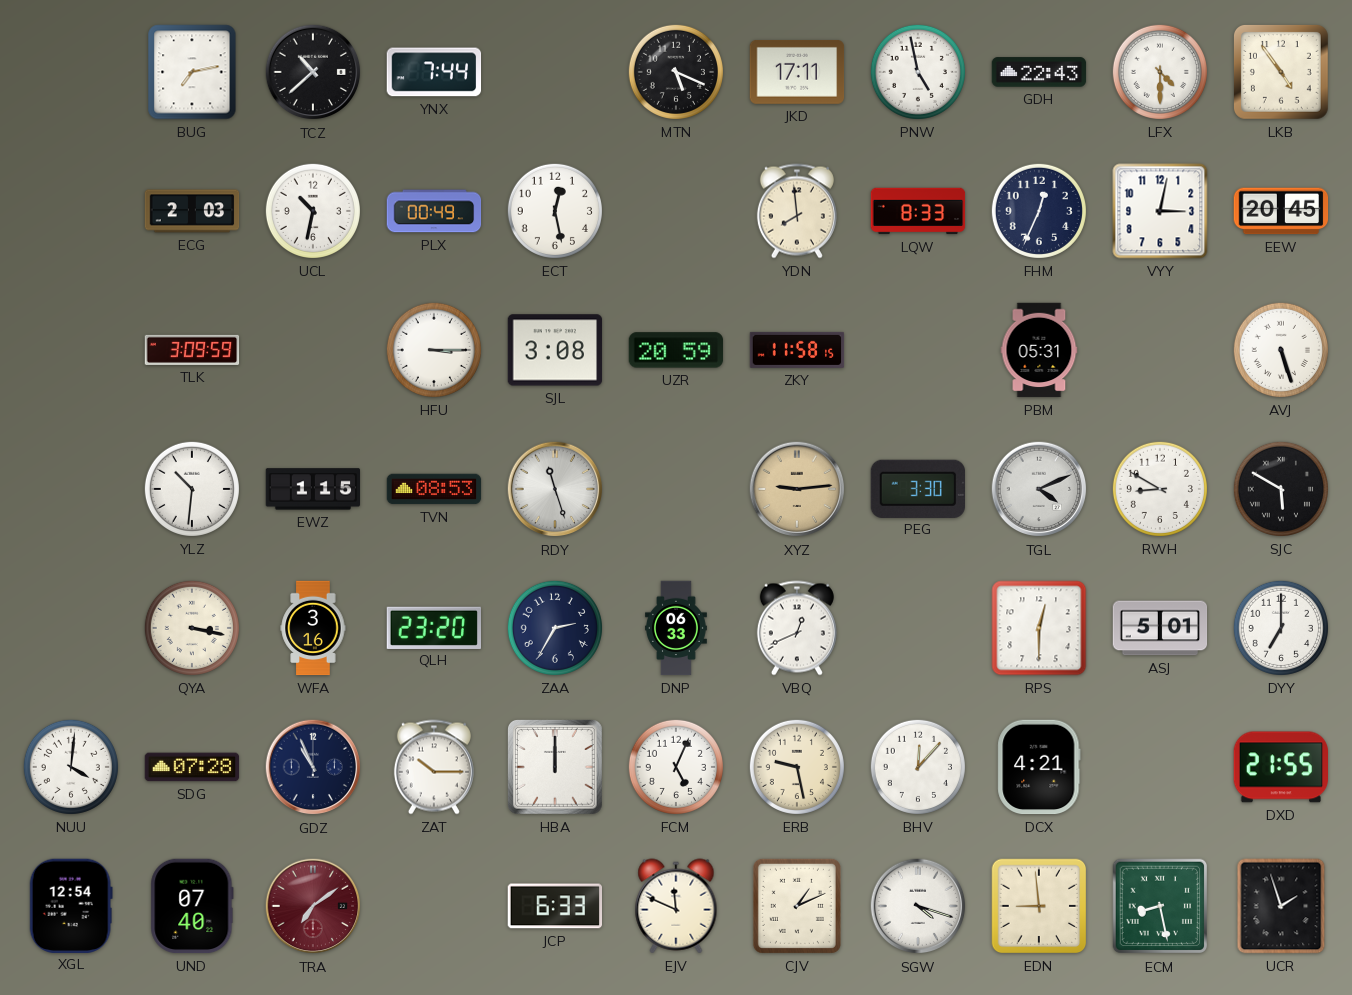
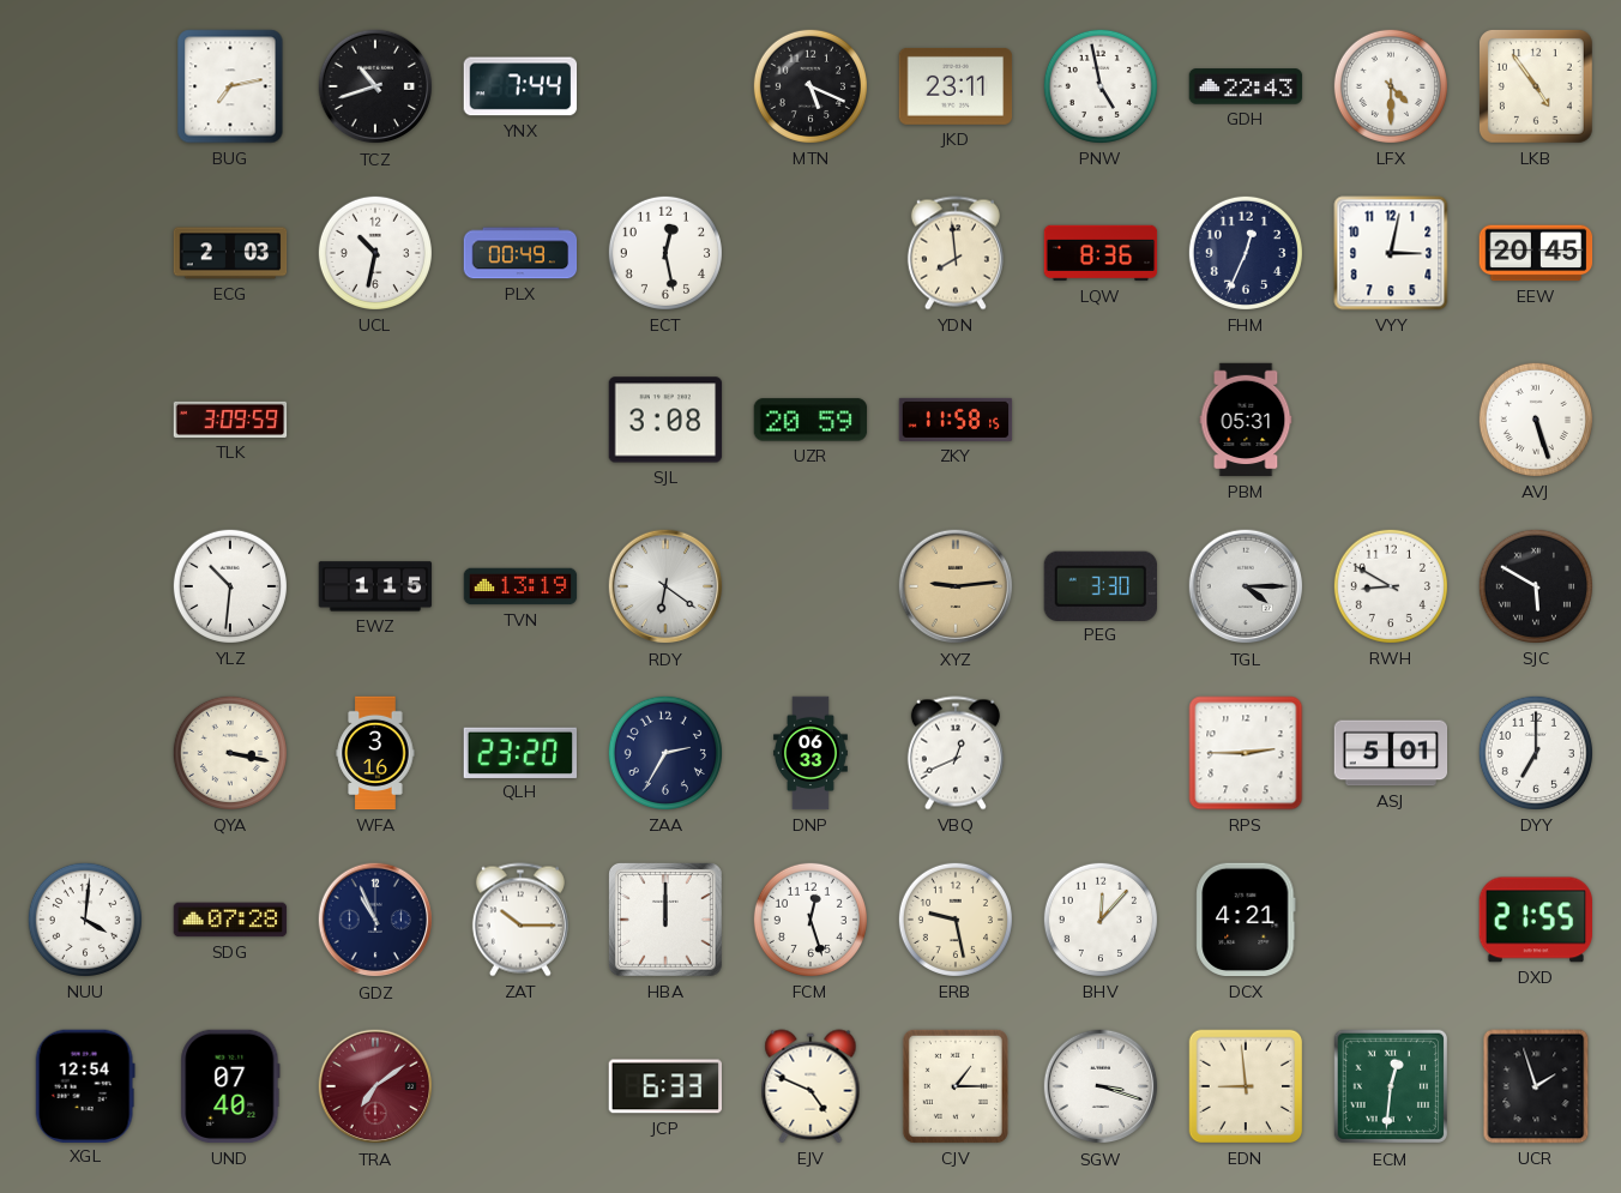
TCZ: 10:38 -> 10:42
JKD: 17:11 -> 23:11
LQW: 8:33 -> 8:36
HFU: 3:15 -> none
TVN: 08:53 -> 13:19
RDY: 11:27 -> 6:21
TGL: 4:11 -> 4:15
RPS: 12:30 -> 2:45
FCM: 5:04 -> 12:27
EJV: 11:49 -> 4:49
CJV: 1:11 -> 1:15
SGW: 4:18 -> 3:18
ECM: 8:28 -> 12:31
